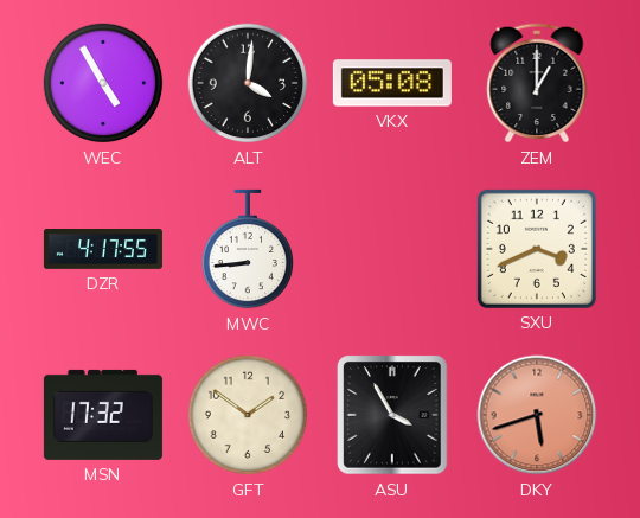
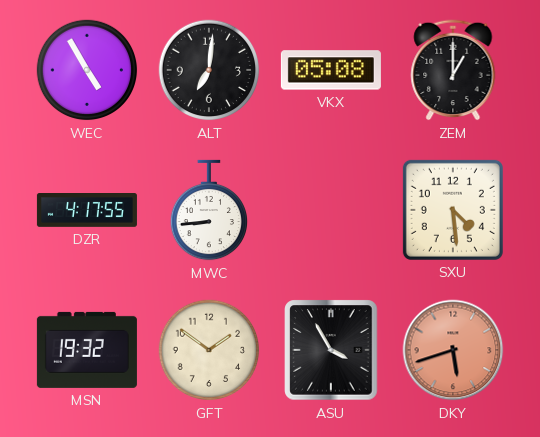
ALT: 4:01 -> 7:01
SXU: 3:41 -> 4:29
MSN: 17:32 -> 19:32
